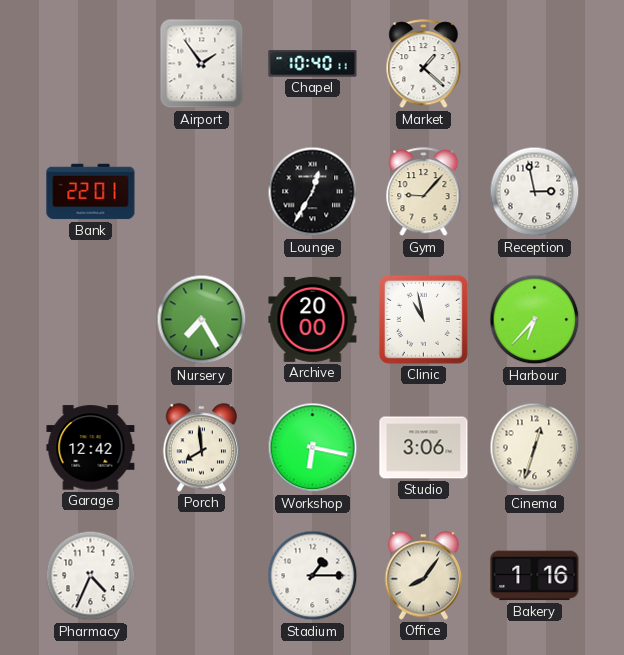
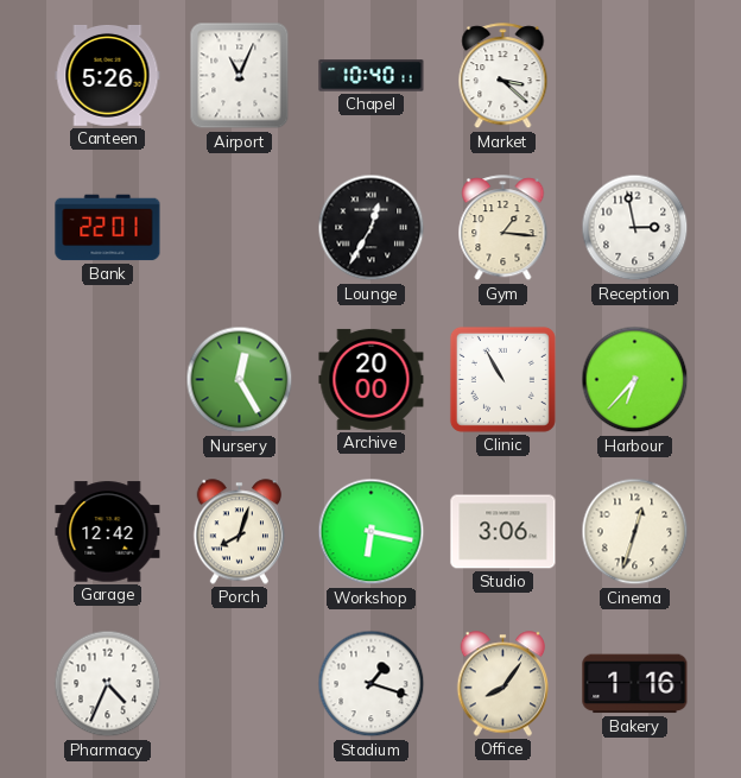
Canteen: none -> 5:26
Airport: 1:54 -> 11:04
Market: 1:22 -> 3:22
Gym: 9:07 -> 1:16
Nursery: 7:25 -> 12:25
Clinic: 10:58 -> 10:55
Porch: 7:59 -> 8:03
Stadium: 1:15 -> 1:18
